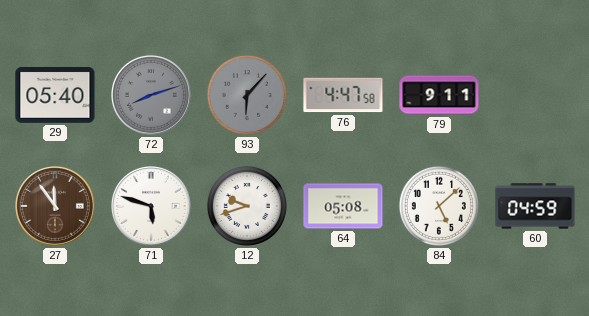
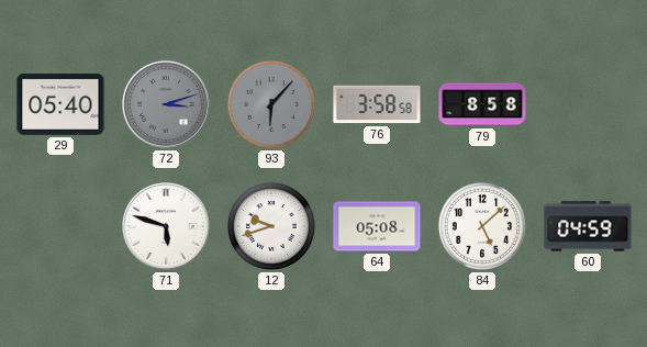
72: 8:12 -> 3:12
76: 4:47 -> 3:58
79: 9:11 -> 8:58
27: 11:54 -> none
